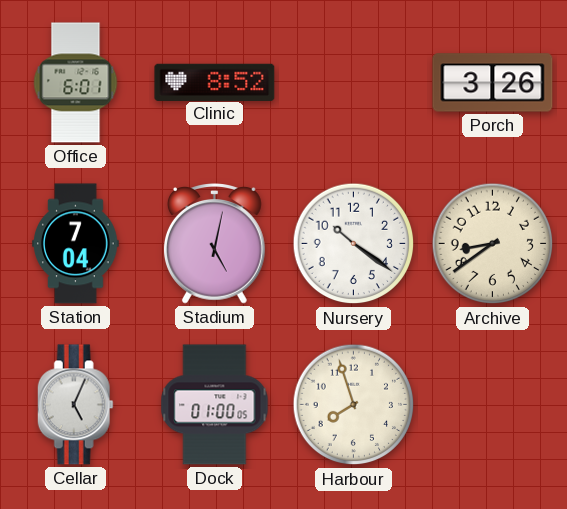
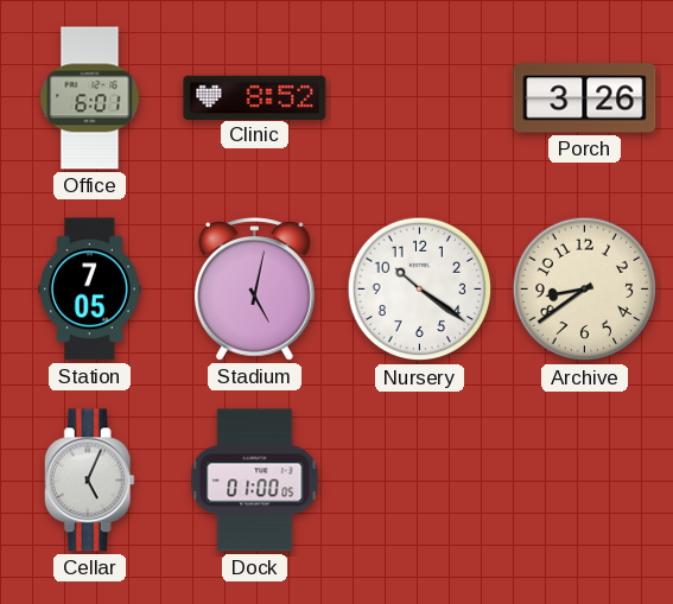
Station: 7:04 -> 7:05
Harbour: 7:57 -> none
